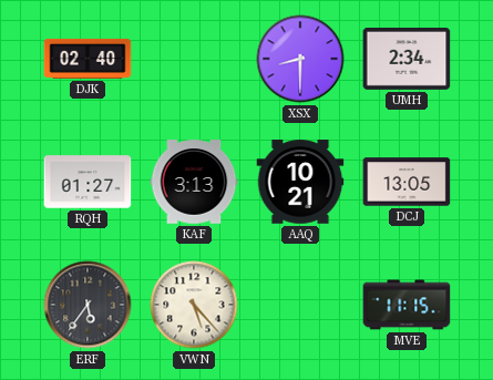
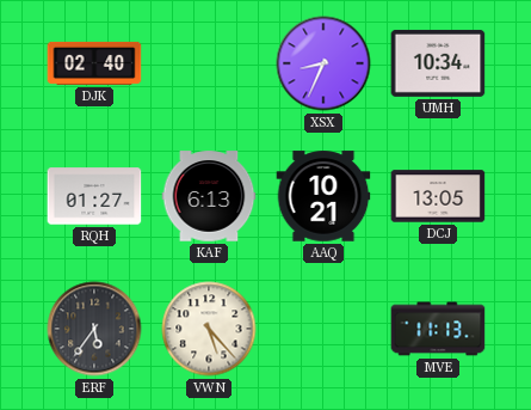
XSX: 8:30 -> 8:34
UMH: 2:34 -> 10:34
KAF: 3:13 -> 6:13
MVE: 11:15 -> 11:13
